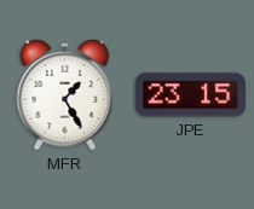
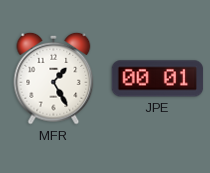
JPE: 23:15 -> 00:01
